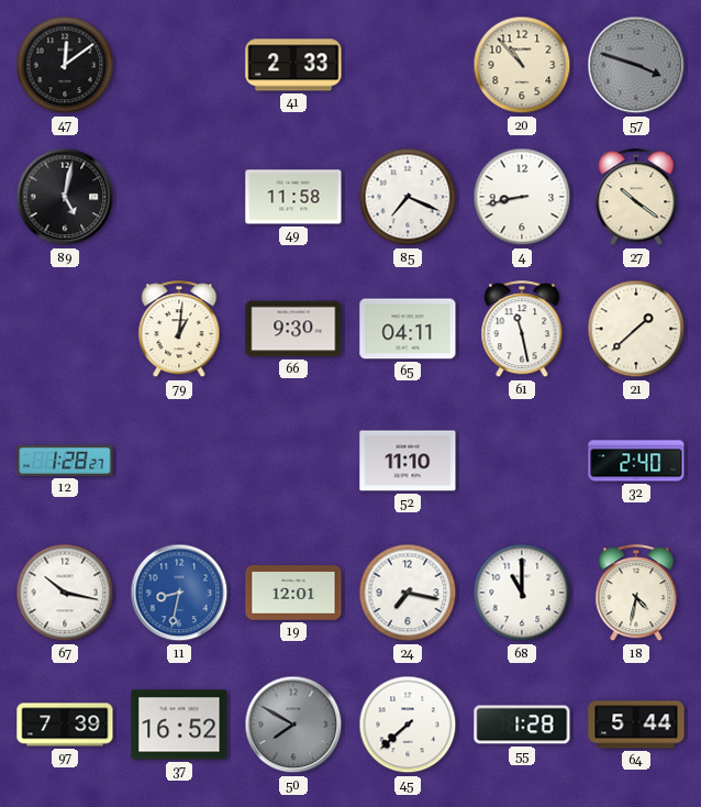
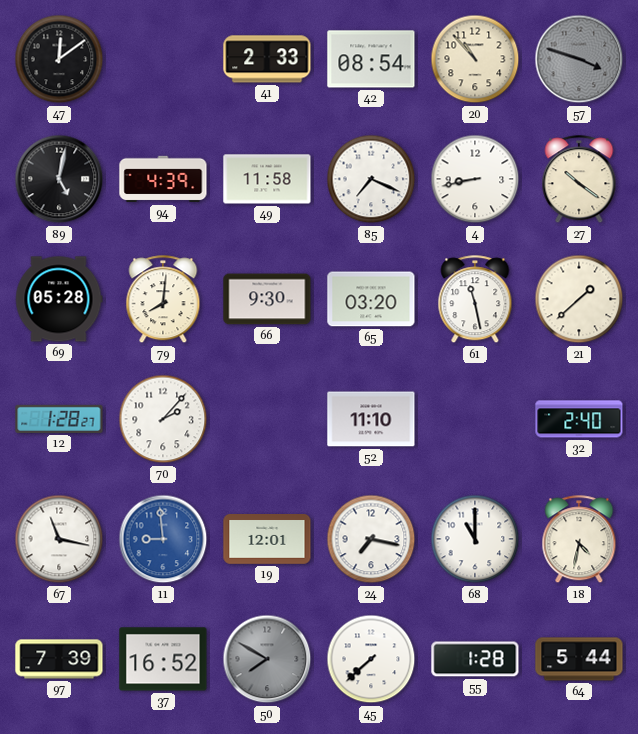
42: none -> 08:54
94: none -> 4:39
69: none -> 05:28
79: 1:01 -> 8:01
65: 04:11 -> 03:20
70: none -> 2:07
67: 10:17 -> 11:17
11: 8:32 -> 8:59
